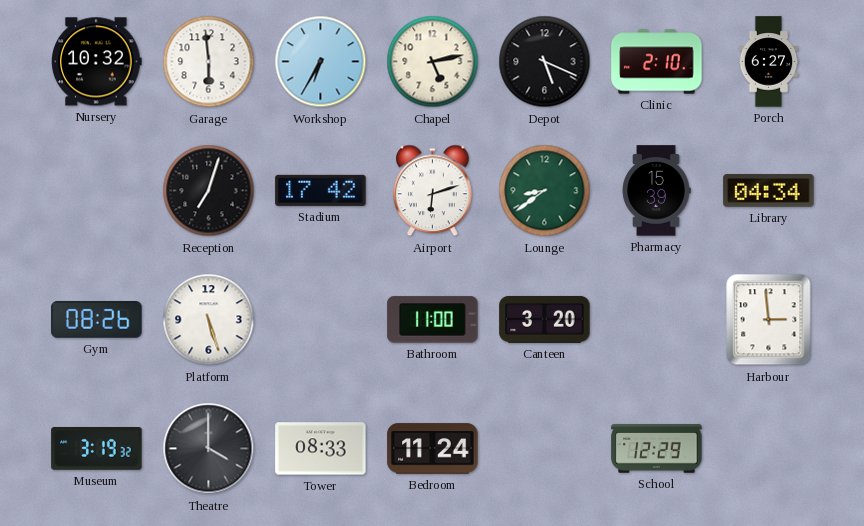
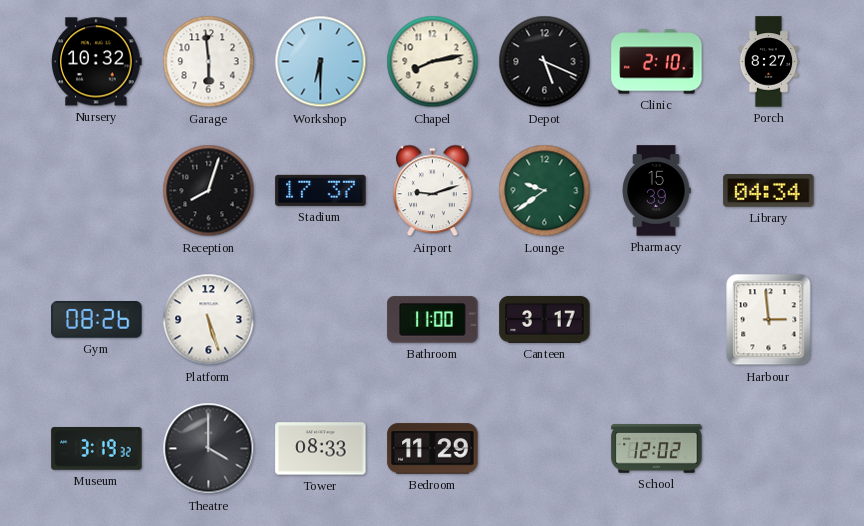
Workshop: 6:35 -> 6:30
Chapel: 5:13 -> 8:13
Porch: 6:27 -> 8:27
Reception: 7:03 -> 8:03
Stadium: 17:42 -> 17:37
Airport: 6:12 -> 9:12
Lounge: 8:39 -> 9:39
Canteen: 3:20 -> 3:17
Bedroom: 11:24 -> 11:29
School: 12:29 -> 12:02
